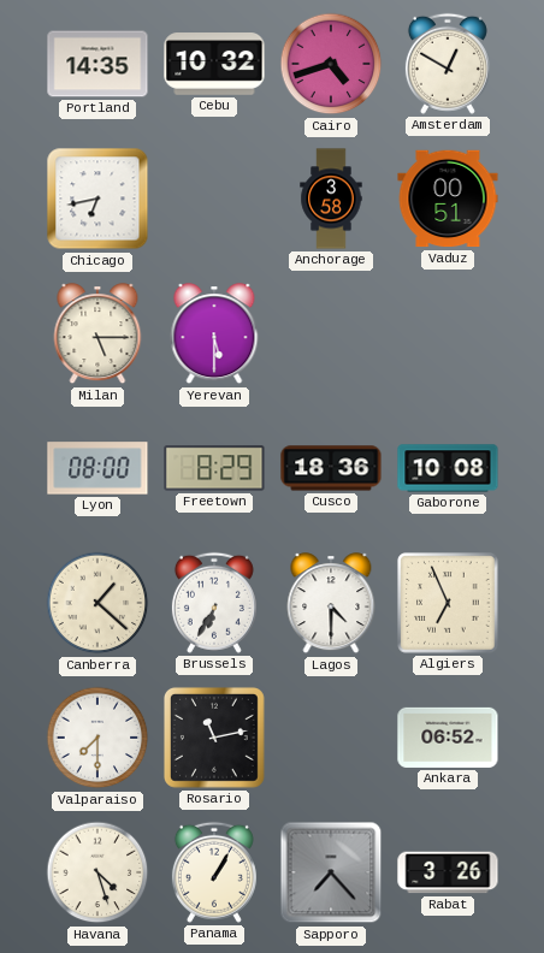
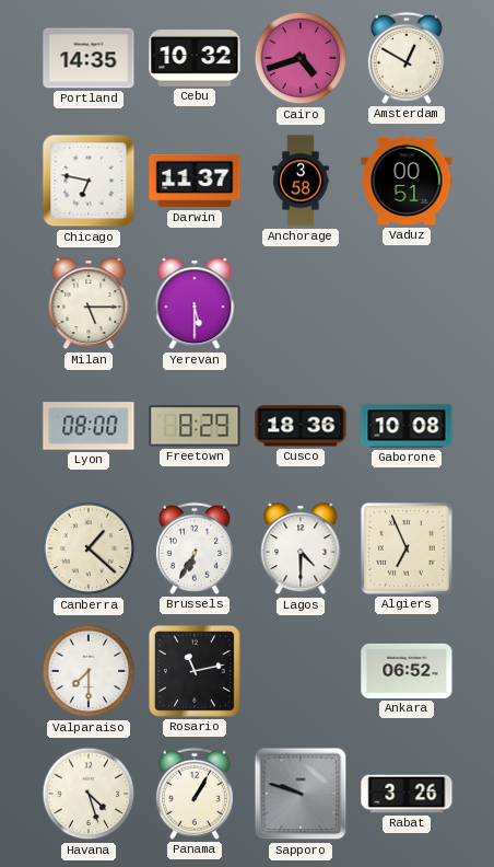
Chicago: 6:43 -> 6:47
Darwin: none -> 11:37
Sapporo: 7:23 -> 9:48
